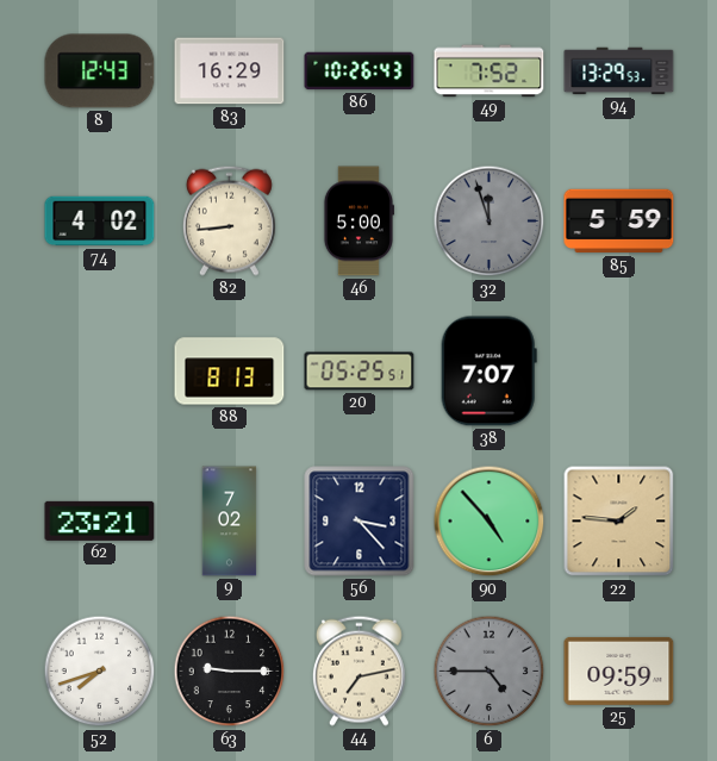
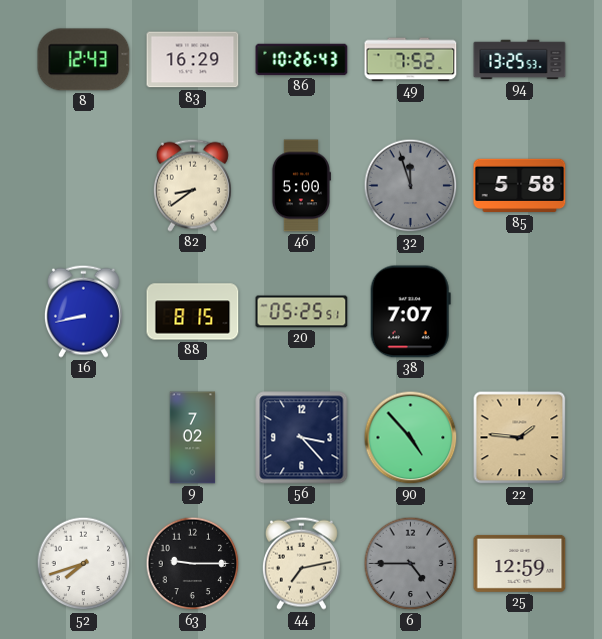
94: 13:29 -> 13:25
74: 4:02 -> none
82: 8:44 -> 8:39
85: 5:59 -> 5:58
16: none -> 8:43
88: 8:13 -> 8:15
62: 23:21 -> none
25: 09:59 -> 12:59
